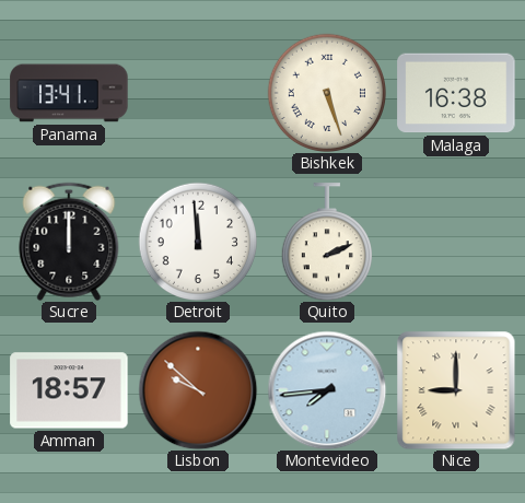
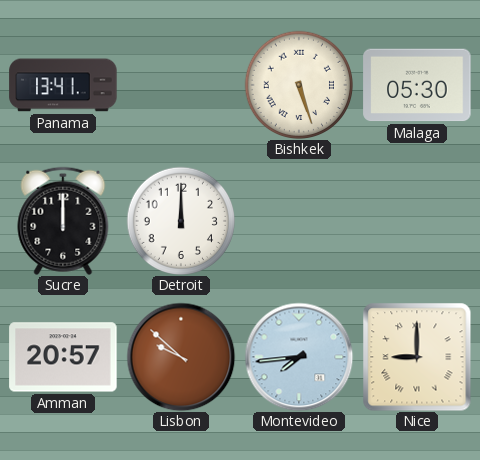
Malaga: 16:38 -> 05:30
Detroit: 11:59 -> 12:00
Quito: 2:11 -> none
Amman: 18:57 -> 20:57
